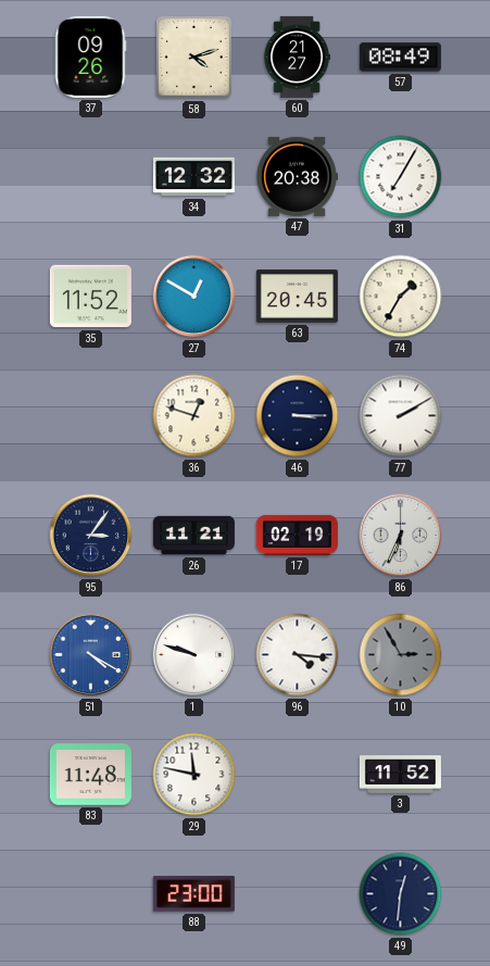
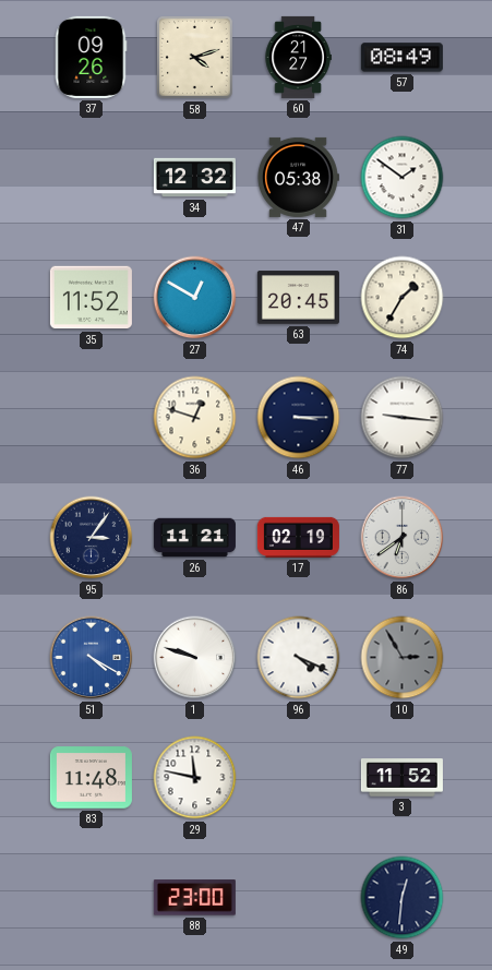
47: 20:38 -> 05:38
31: 7:05 -> 1:51
77: 2:10 -> 9:16
86: 6:34 -> 6:39
96: 4:16 -> 4:19
